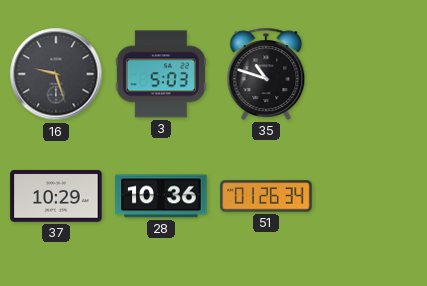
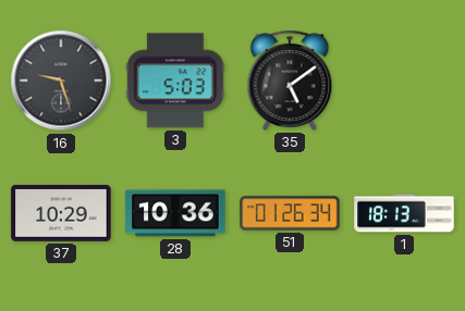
35: 10:48 -> 5:09
1: none -> 18:13
